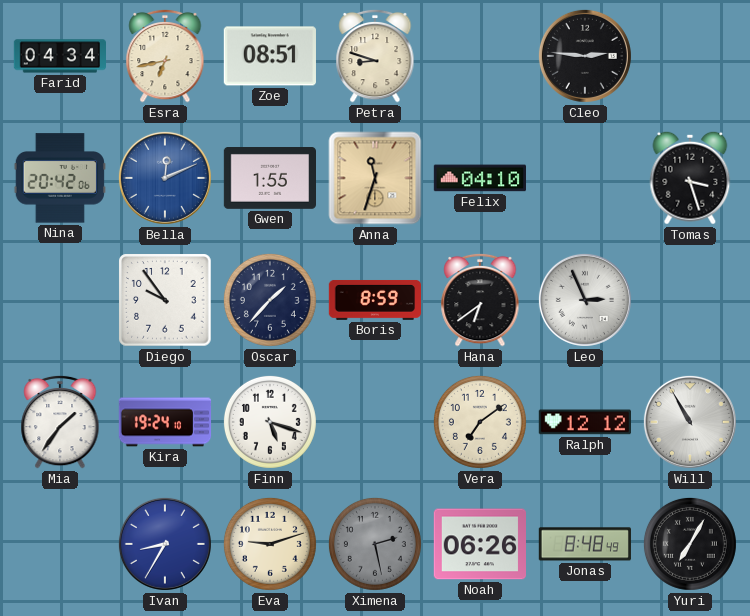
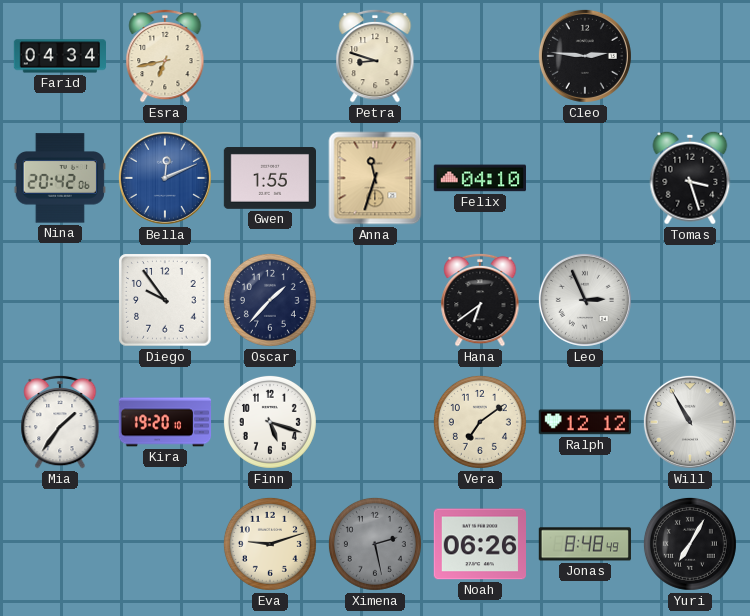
Zoe: 08:51 -> none
Boris: 8:59 -> none
Kira: 19:24 -> 19:20
Ivan: 8:35 -> none
